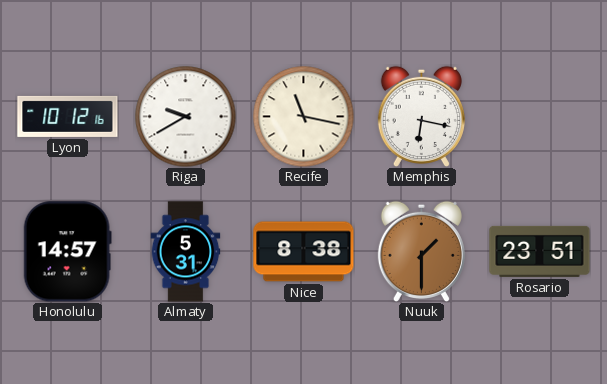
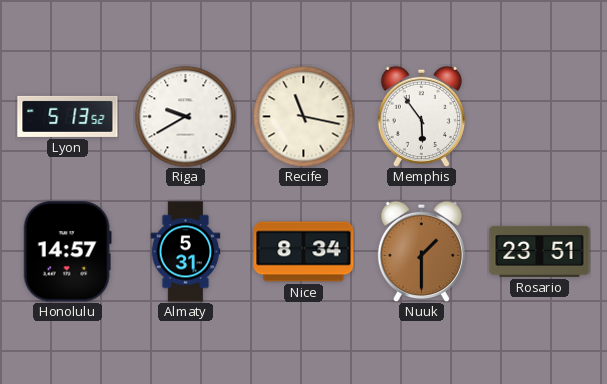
Lyon: 10:12 -> 5:13
Memphis: 6:17 -> 5:54
Nice: 8:38 -> 8:34
